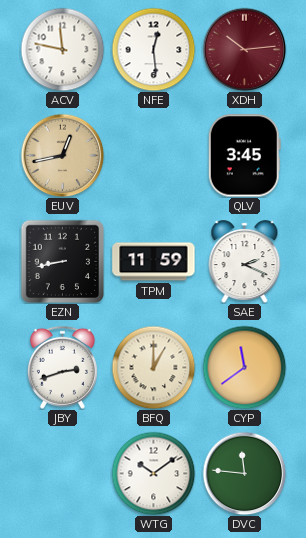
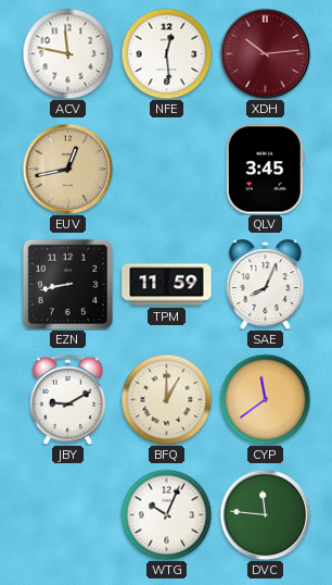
SAE: 2:19 -> 8:04
JBY: 2:42 -> 9:10
WTG: 10:09 -> 10:04
